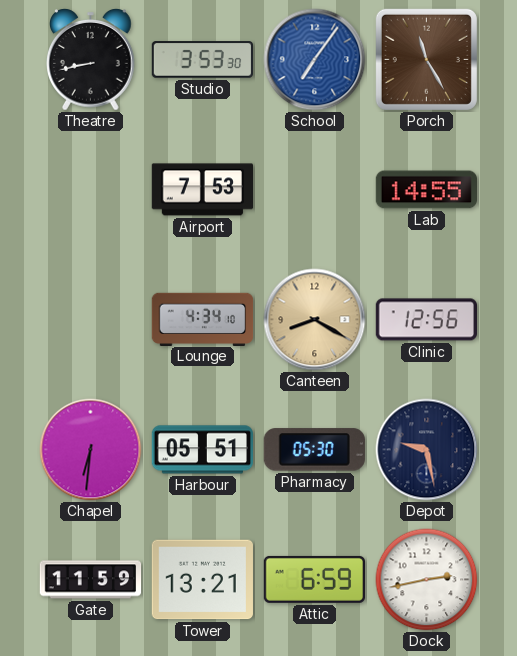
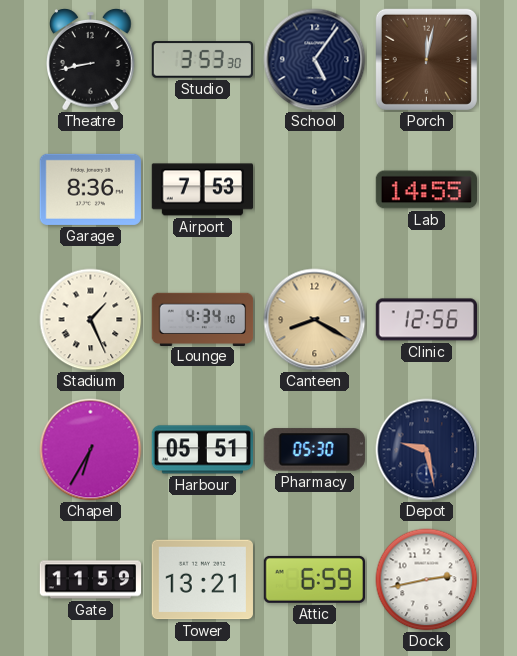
School: 7:06 -> 5:06
School dial: blue -> navy
Porch: 11:25 -> 12:02
Garage: none -> 8:36
Stadium: none -> 1:26
Chapel: 6:31 -> 6:35
